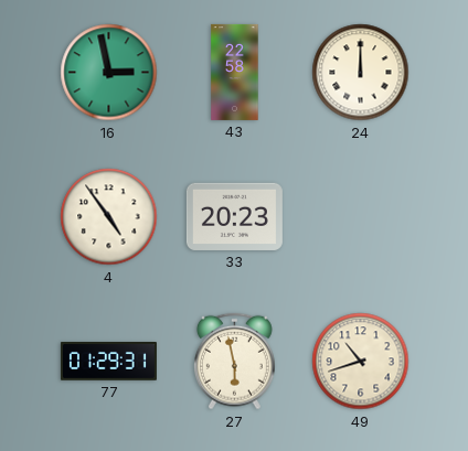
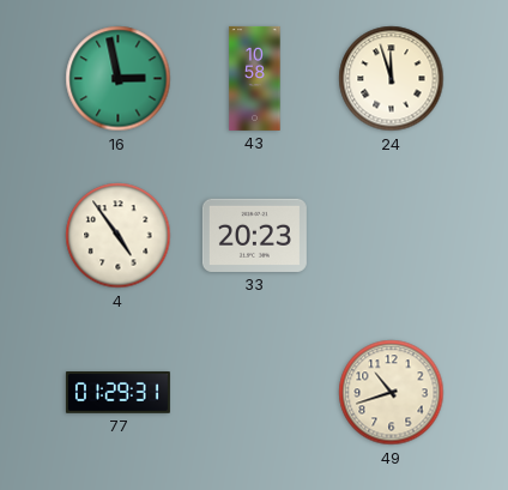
43: 22:58 -> 10:58
24: 12:00 -> 11:57
27: 5:58 -> none
